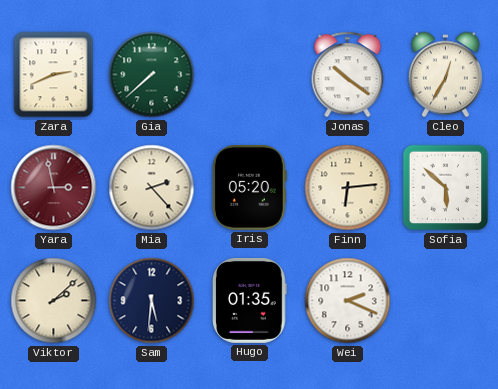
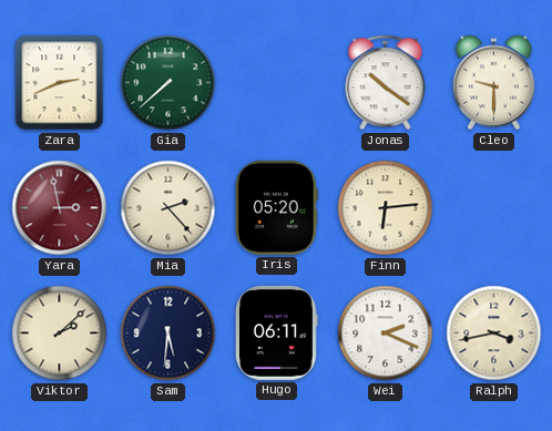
Cleo: 12:35 -> 9:30
Sofia: 5:52 -> none
Hugo: 01:35 -> 06:11
Ralph: none -> 3:43
